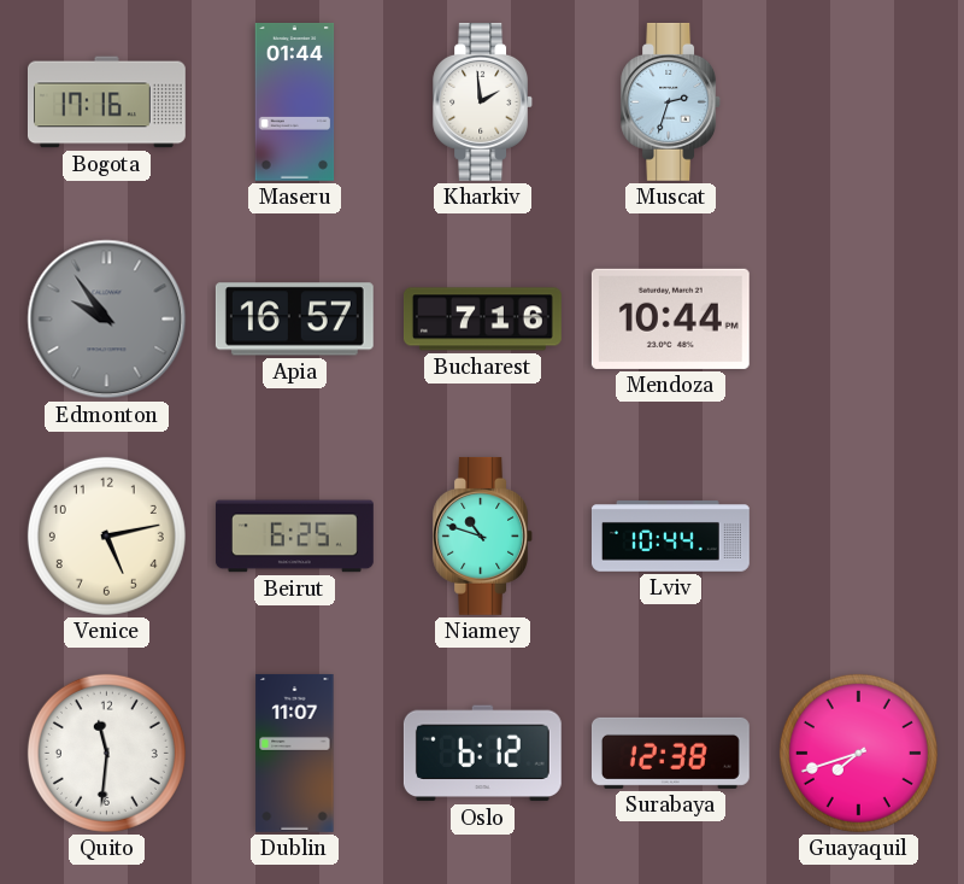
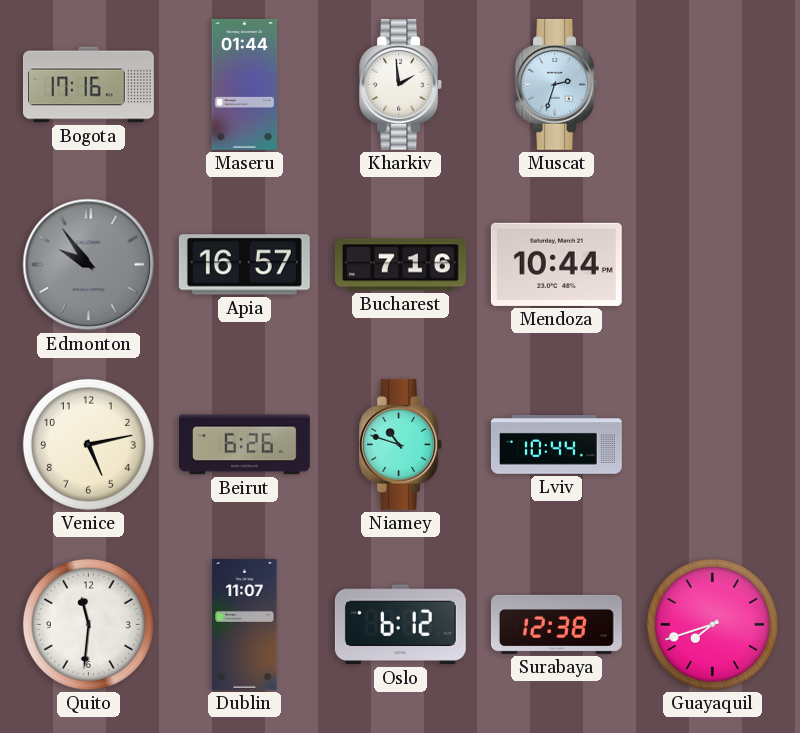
Beirut: 6:25 -> 6:26
